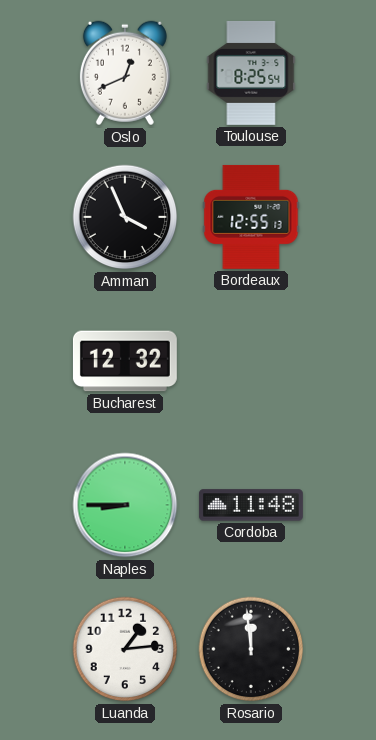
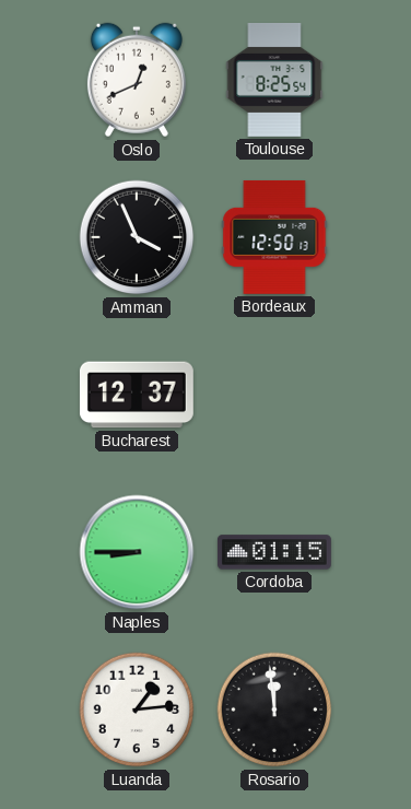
Bordeaux: 12:55 -> 12:50
Bucharest: 12:32 -> 12:37
Cordoba: 11:48 -> 01:15
